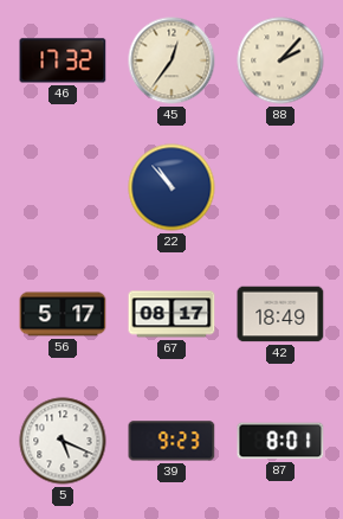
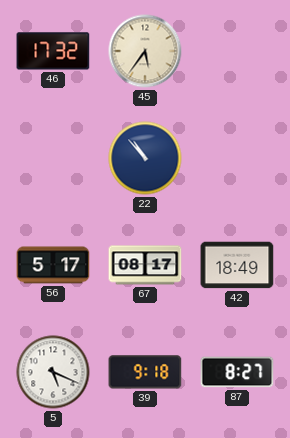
45: 12:36 -> 5:36
88: 2:07 -> none
39: 9:23 -> 9:18
87: 8:01 -> 8:27
